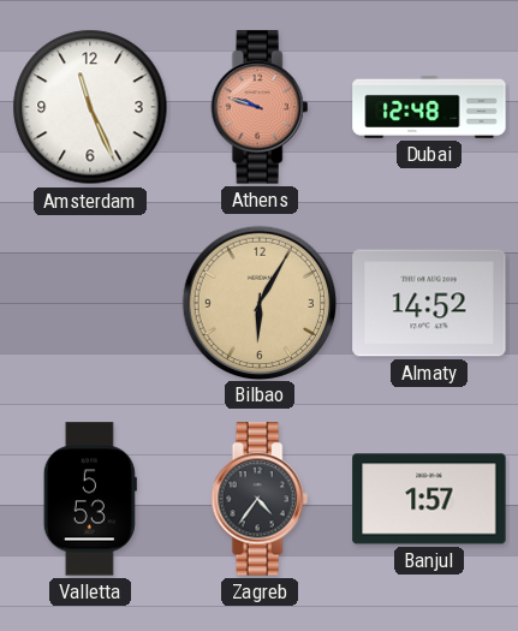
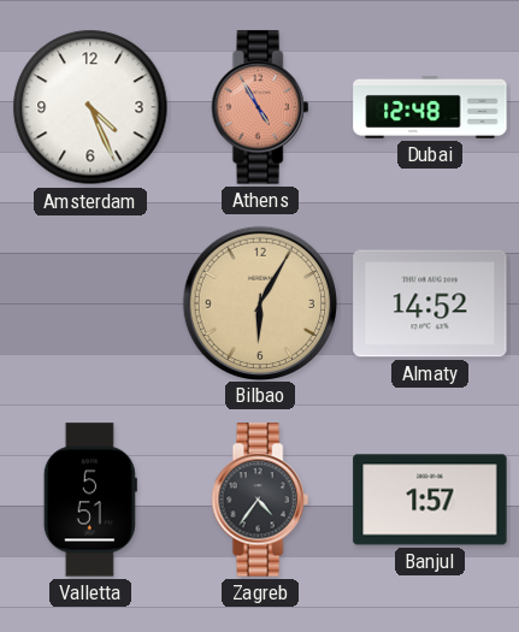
Amsterdam: 11:26 -> 4:26
Athens: 9:48 -> 4:55
Valletta: 5:53 -> 5:51
